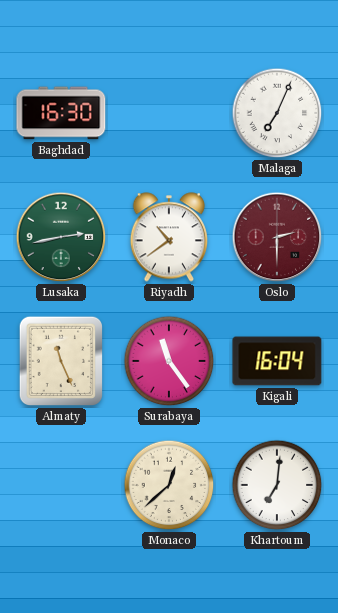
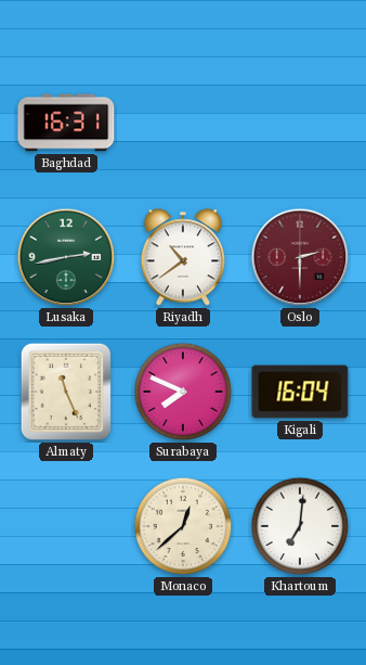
Baghdad: 16:30 -> 16:31
Malaga: 7:04 -> none
Surabaya: 11:24 -> 7:49
